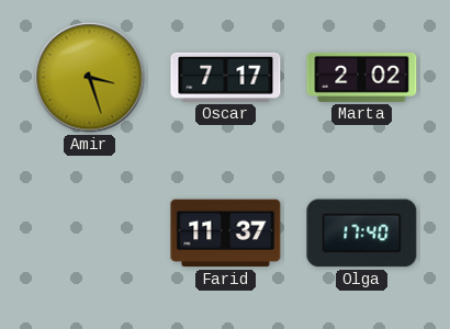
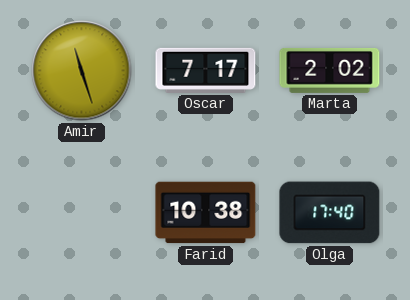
Amir: 3:27 -> 11:27
Farid: 11:37 -> 10:38
